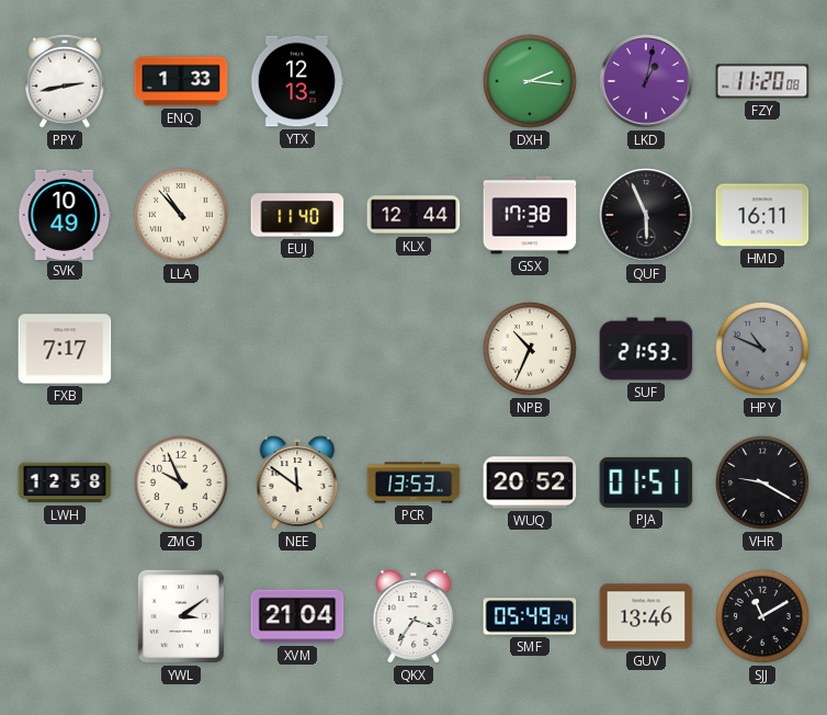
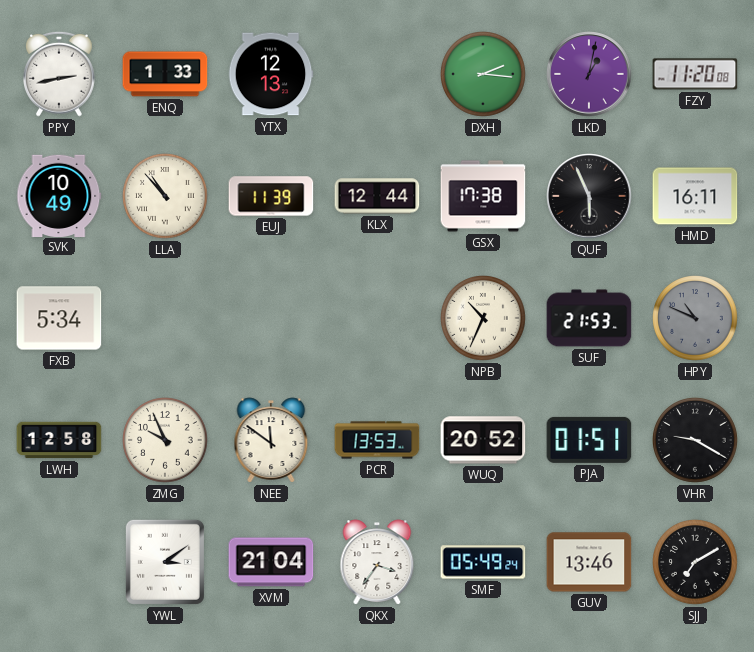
EUJ: 11:40 -> 11:39
FXB: 7:17 -> 5:34
SJJ: 11:10 -> 7:10
